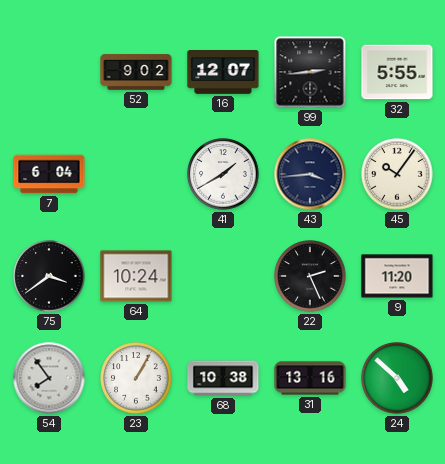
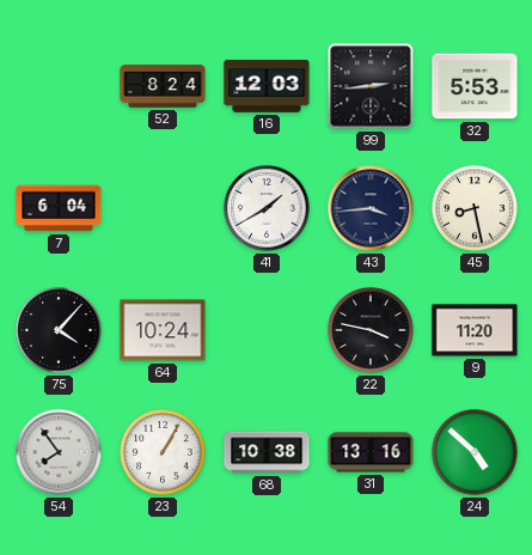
52: 9:02 -> 8:24
16: 12:07 -> 12:03
32: 5:55 -> 5:53
45: 10:06 -> 8:28
75: 3:39 -> 4:07
22: 2:26 -> 3:47
